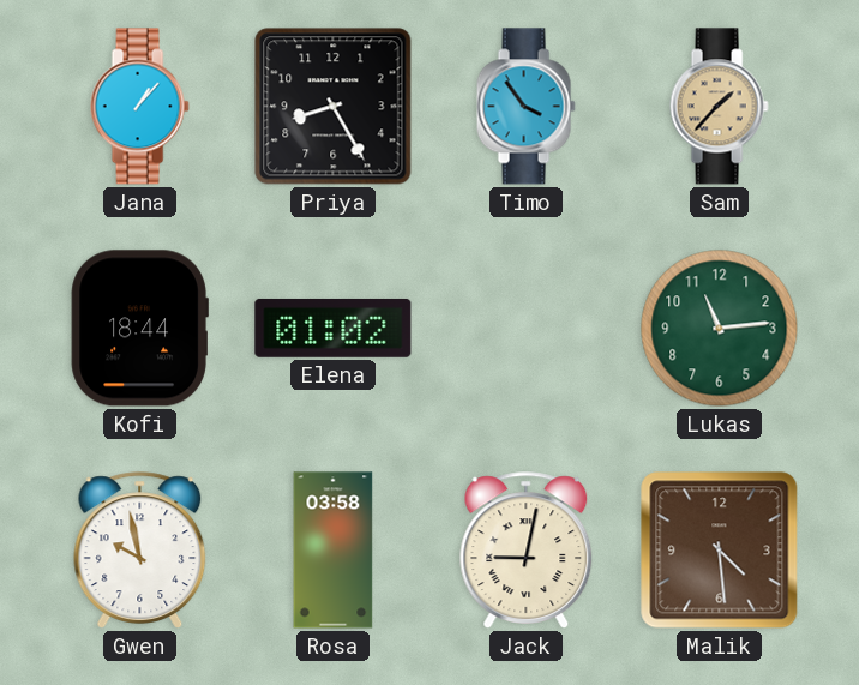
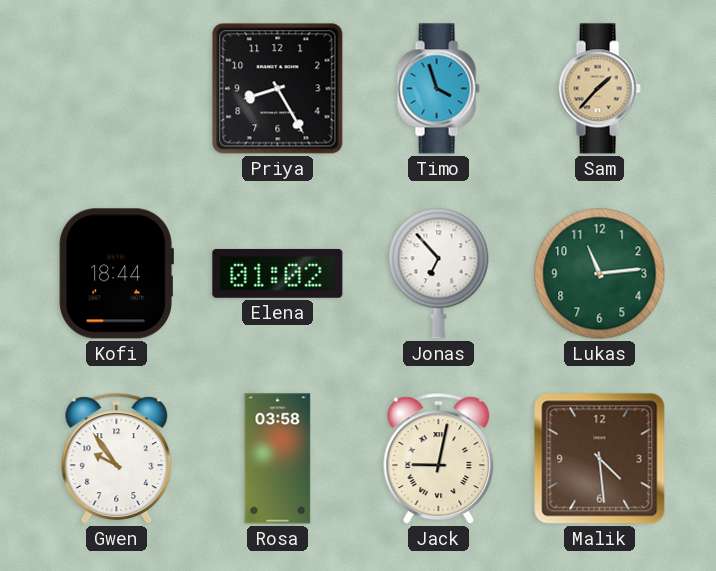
Jana: 1:07 -> none
Timo: 3:54 -> 3:57
Jonas: none -> 6:53
Gwen: 9:58 -> 9:54
